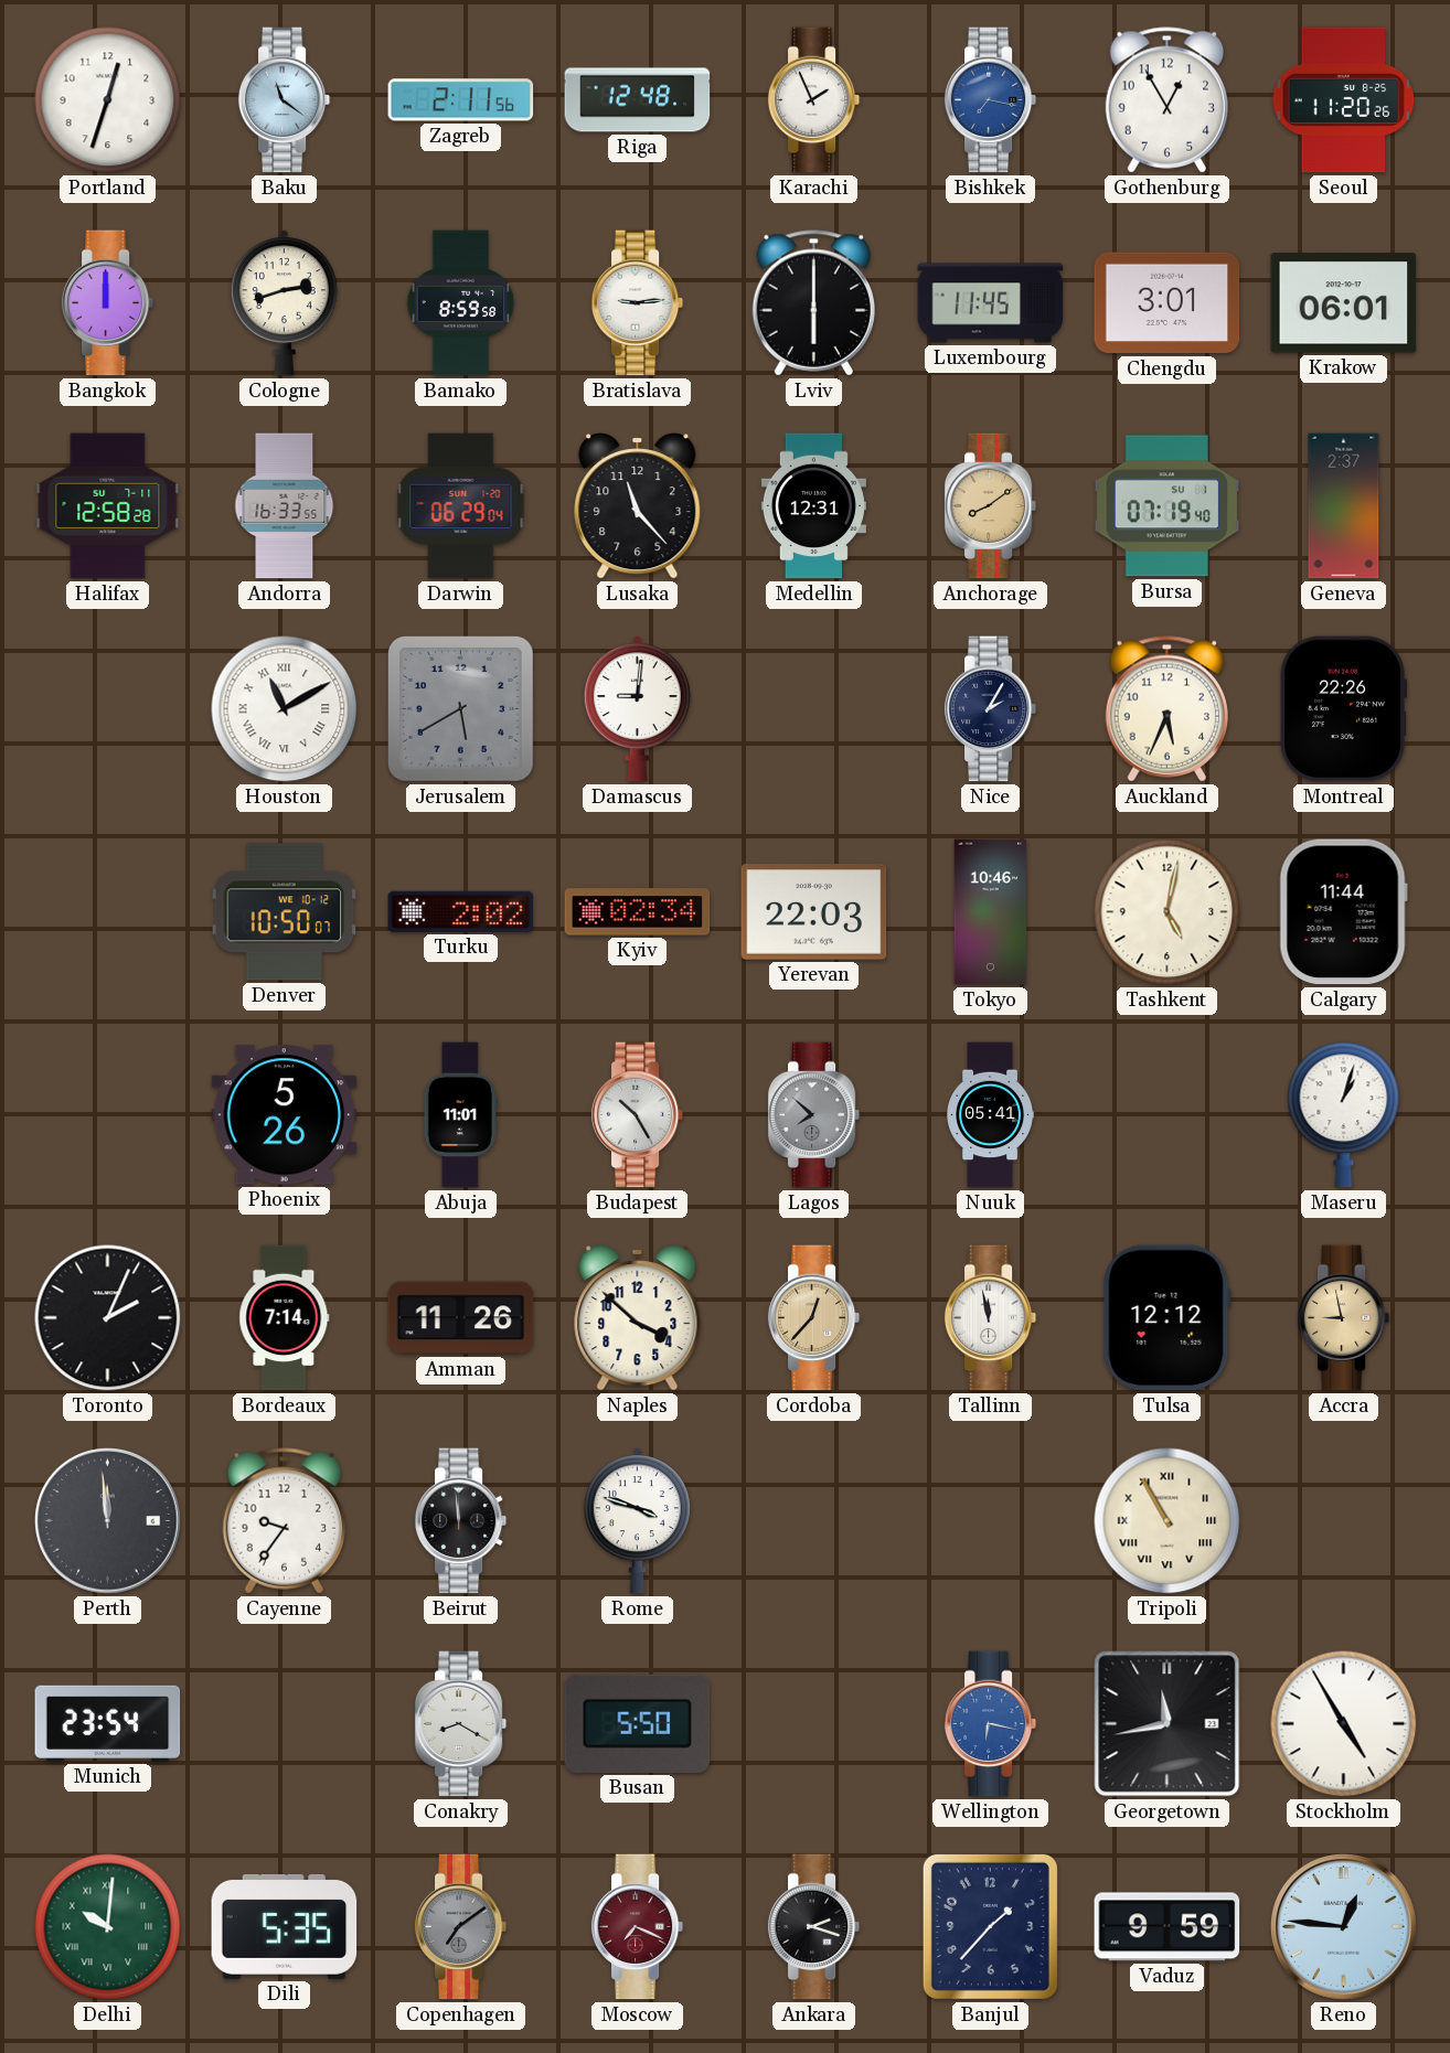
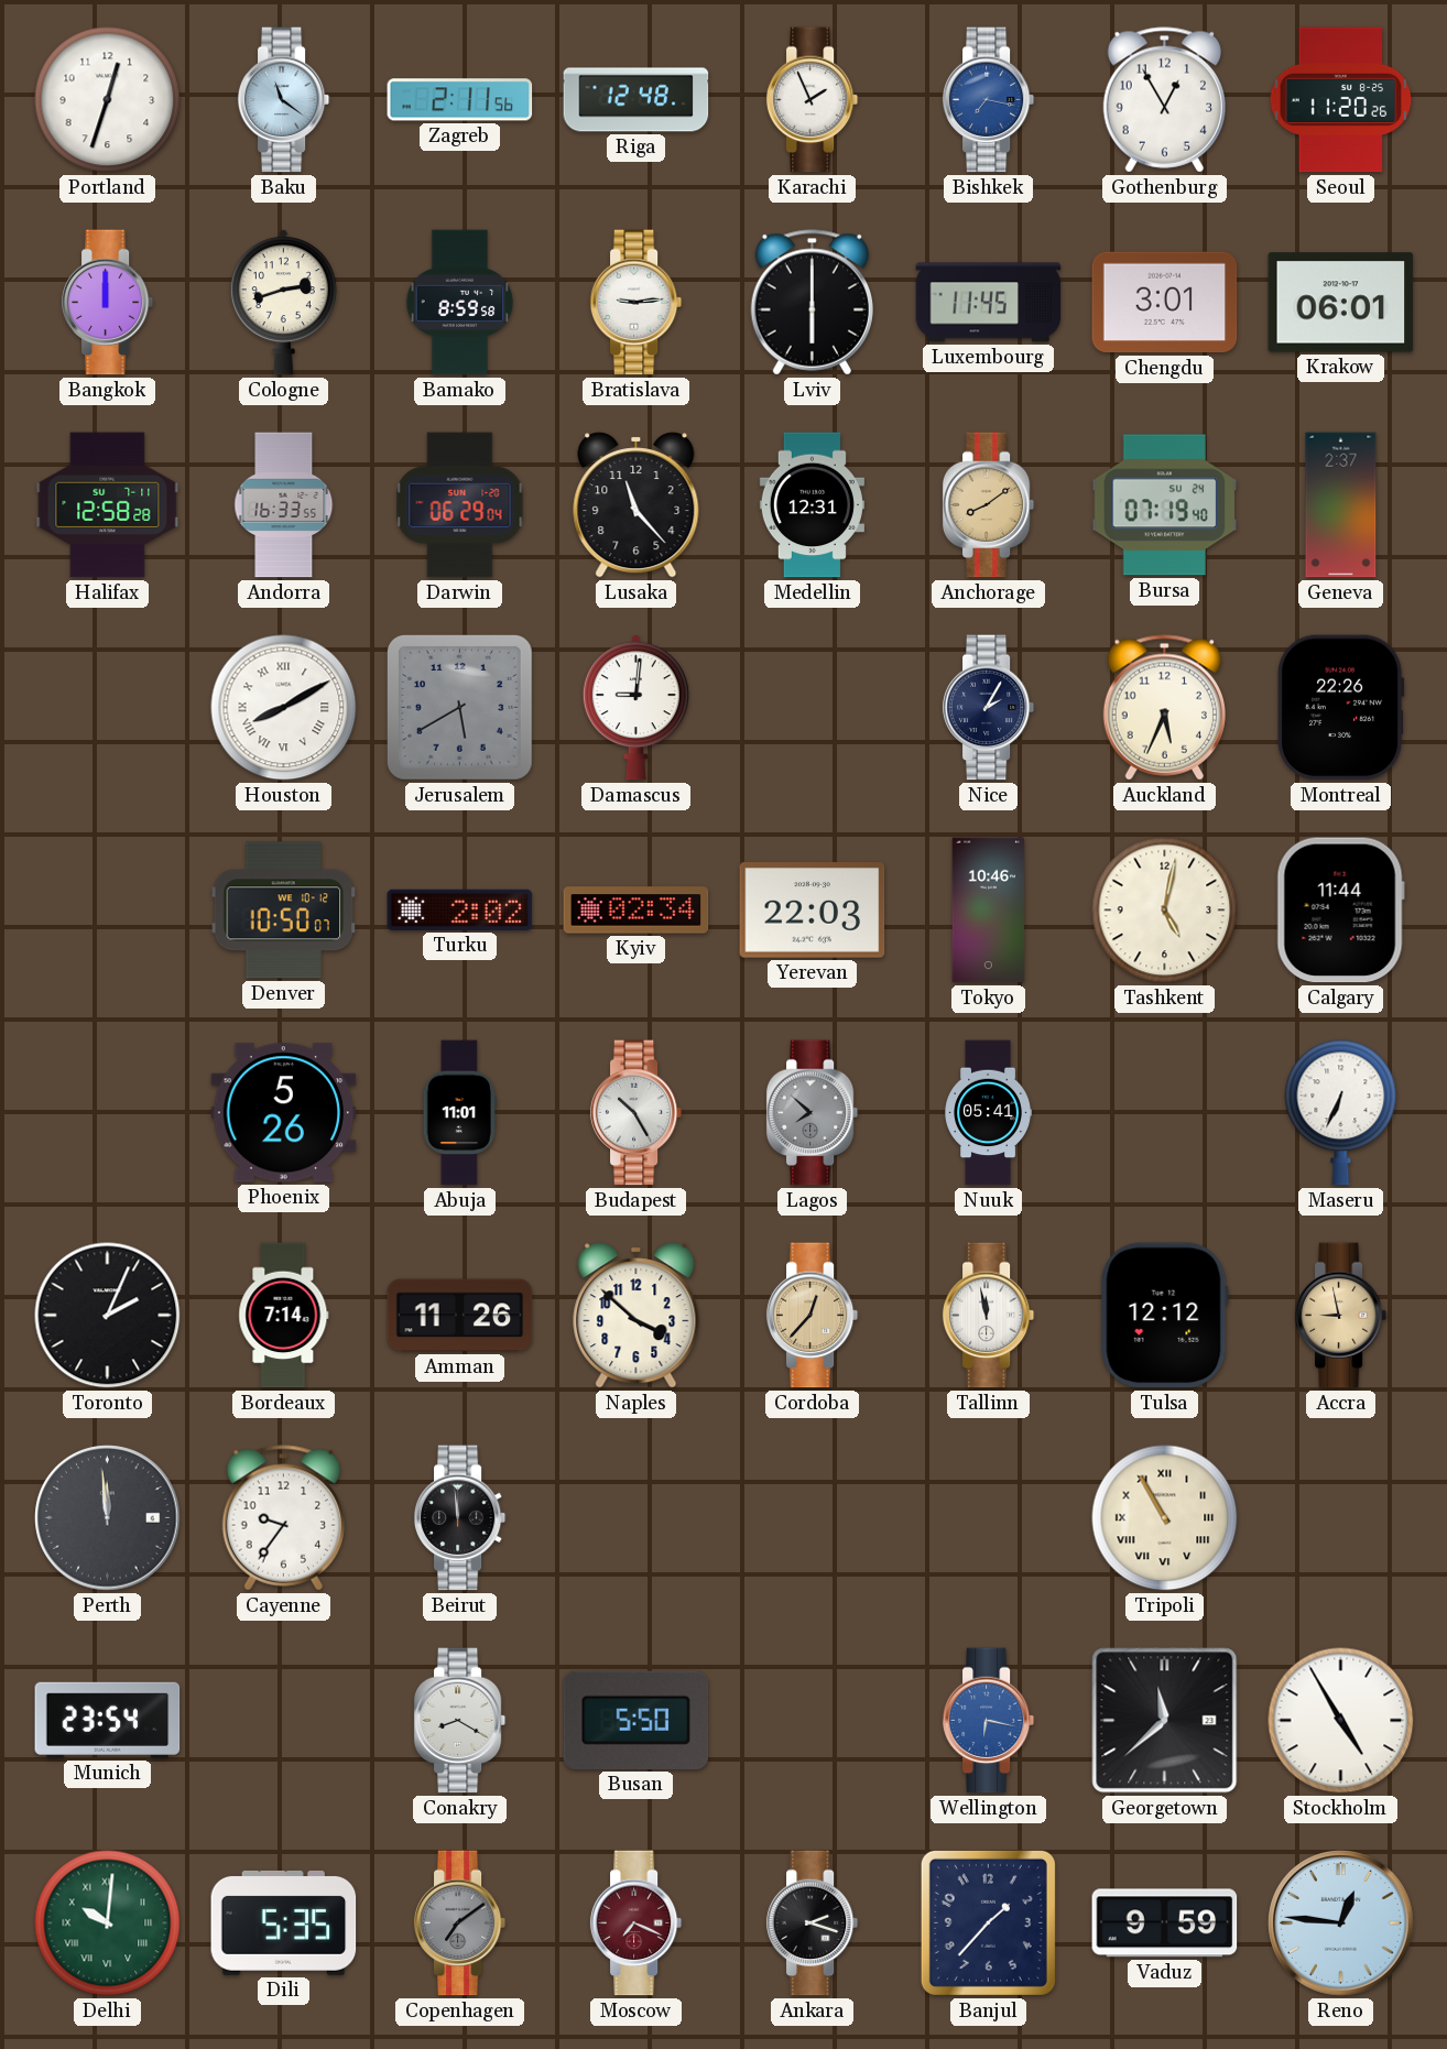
Bursa date: SU 1 -> SU 24
Houston: 11:10 -> 8:10
Maseru: 1:03 -> 6:34
Rome: 3:48 -> none
Georgetown: 11:43 -> 11:38
